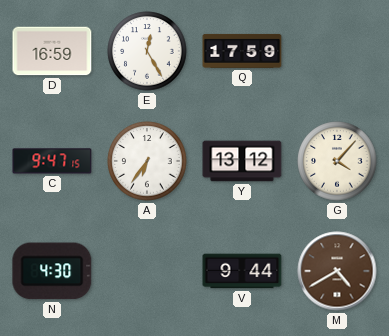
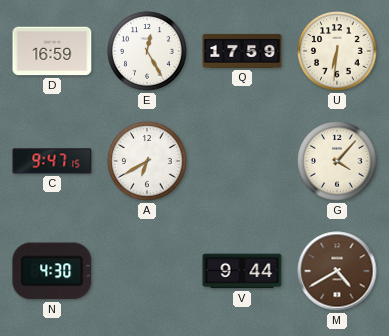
U: none -> 6:31
A: 6:36 -> 6:40
Y: 13:12 -> none
